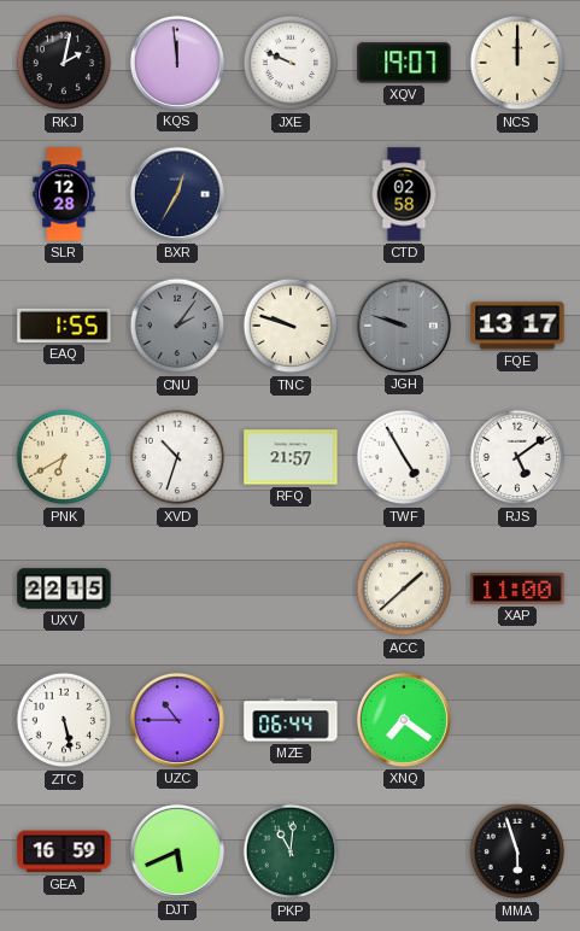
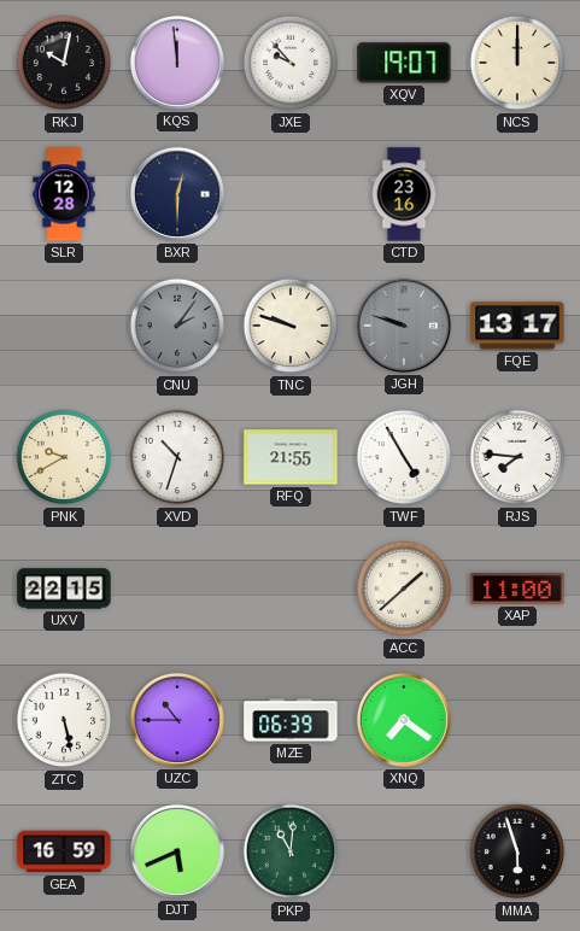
RKJ: 2:02 -> 10:02
JXE: 9:49 -> 9:53
BXR: 12:35 -> 12:30
CTD: 02:58 -> 23:16
EAQ: 1:55 -> none
PNK: 6:40 -> 9:40
RFQ: 21:57 -> 21:55
RJS: 5:09 -> 7:46
MZE: 06:44 -> 06:39
